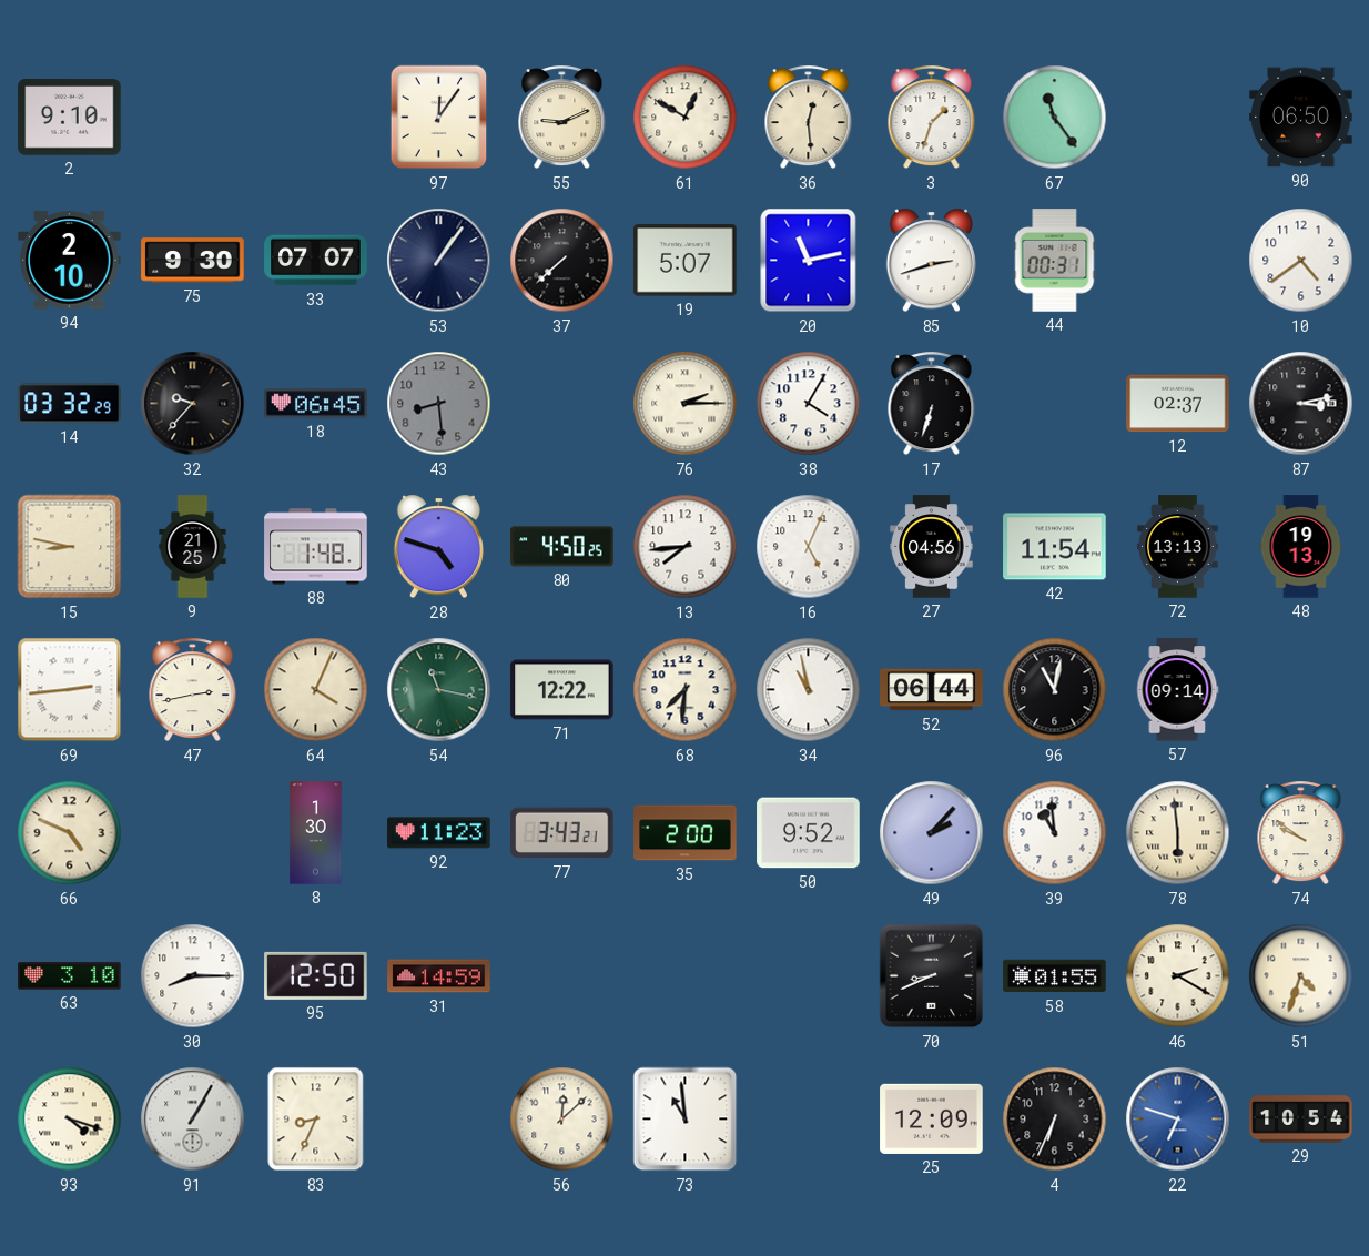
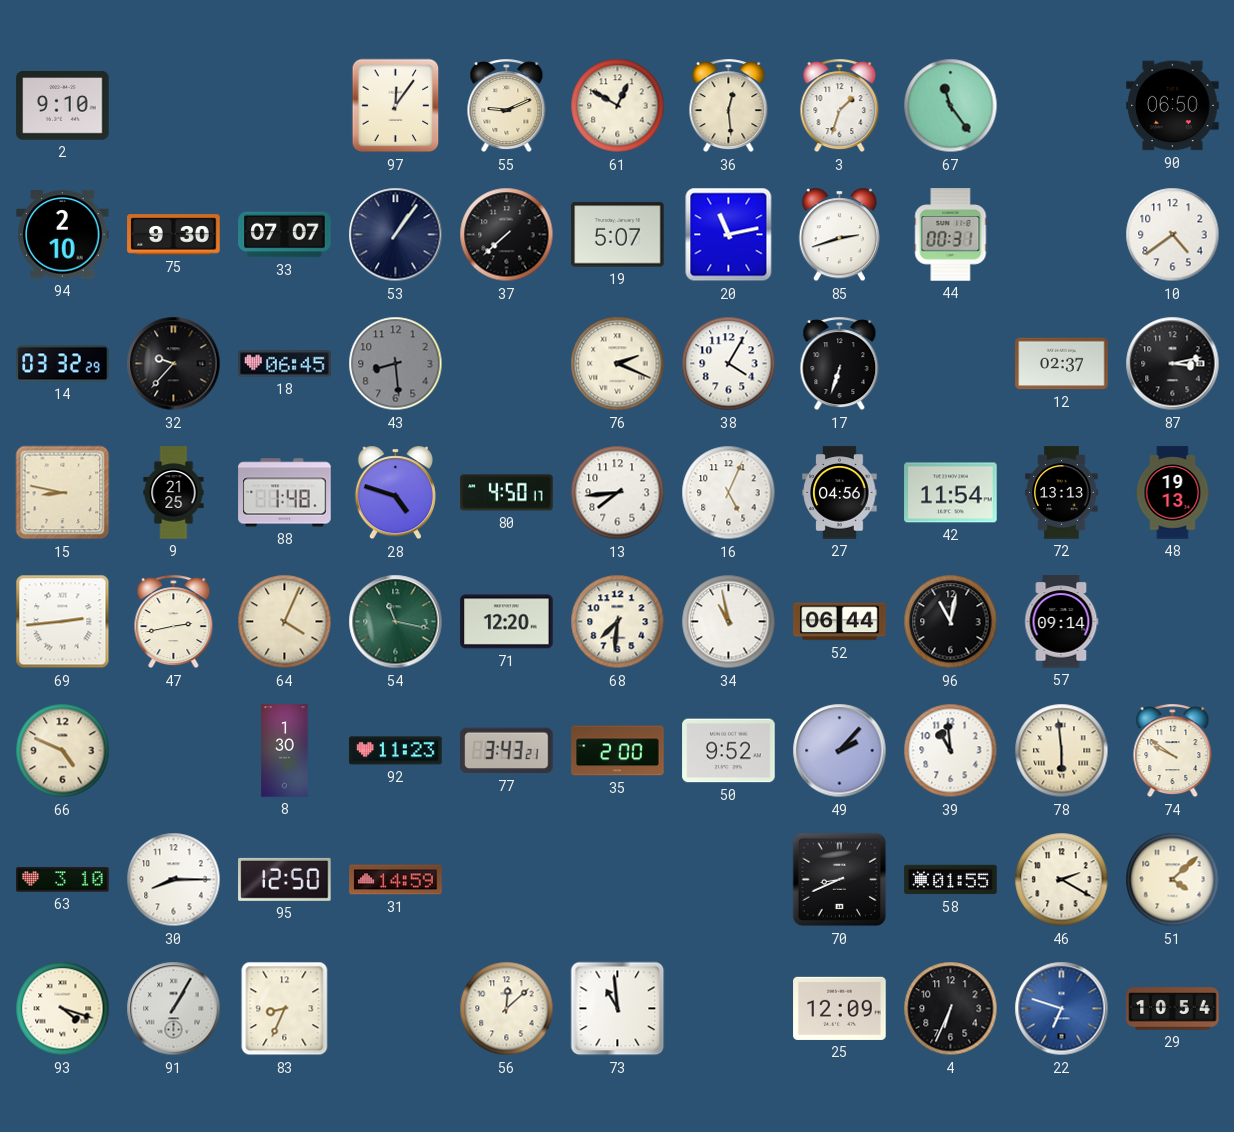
76: 2:15 -> 2:19
80: 4:50:25 -> 4:50:17
71: 12:22 -> 12:20
51: 4:33 -> 4:08
